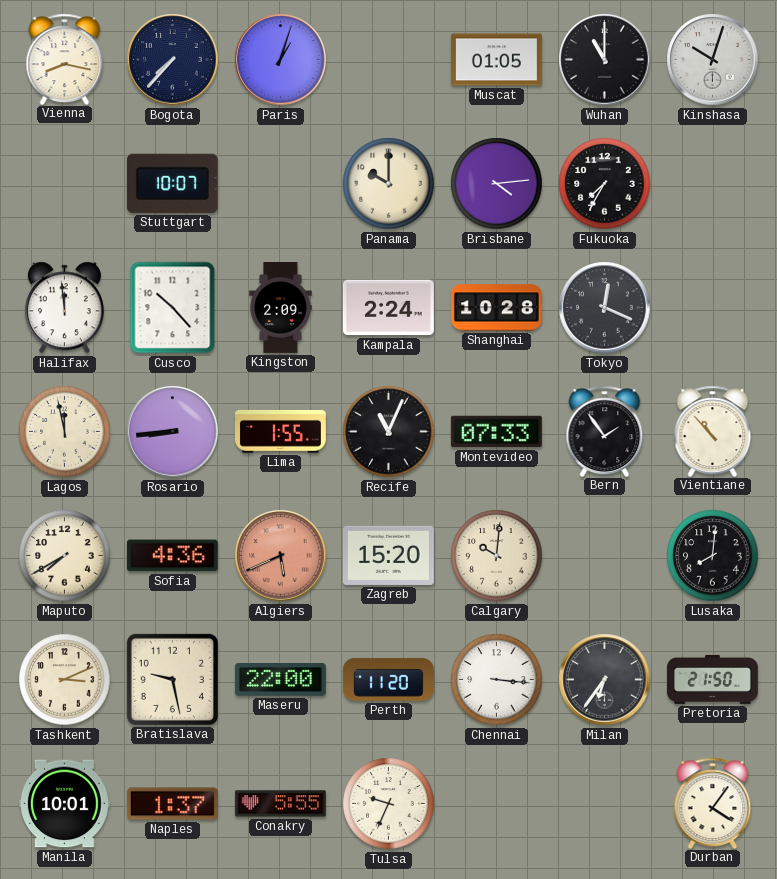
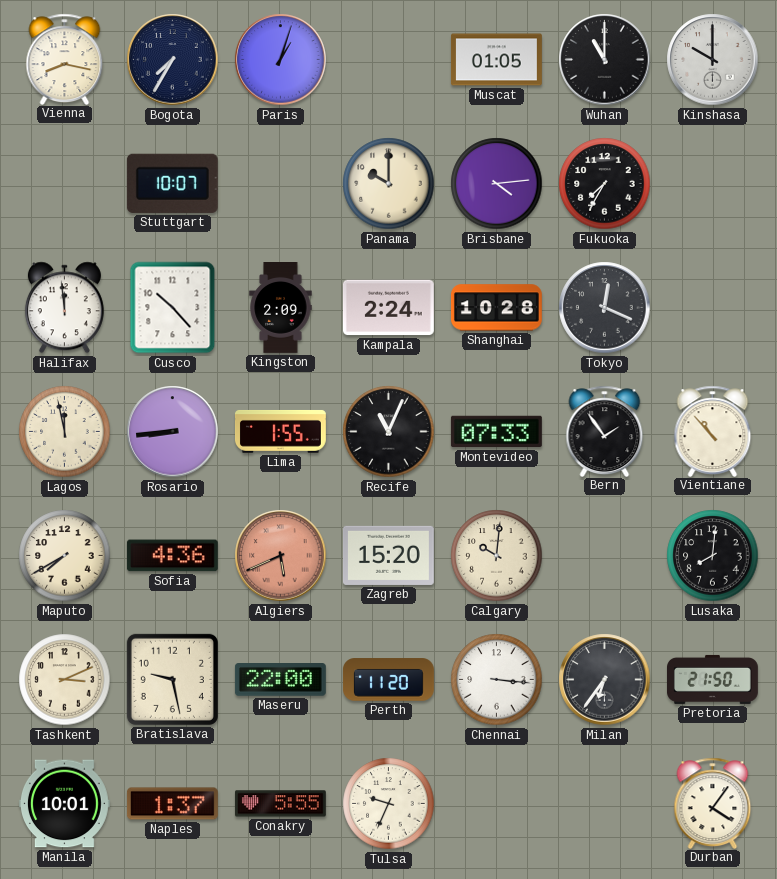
Bogota: 7:37 -> 7:35
Kinshasa: 10:03 -> 10:00
